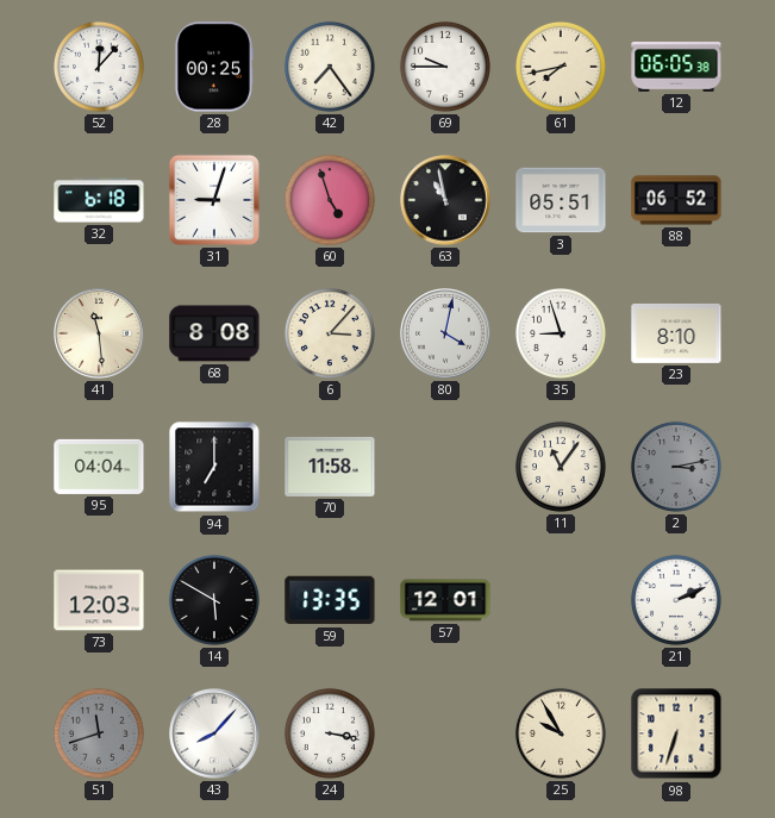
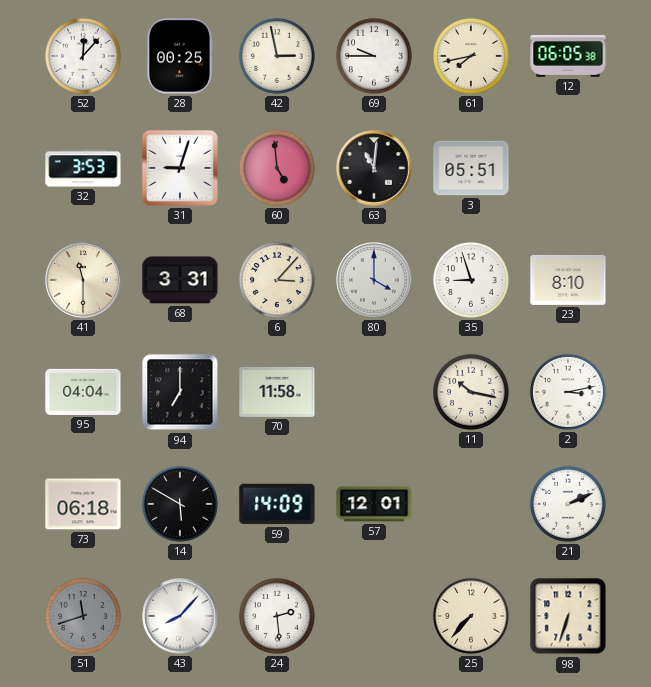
42: 7:24 -> 2:58
32: 6:18 -> 3:53
60: 4:57 -> 4:59
63: 10:58 -> 11:01
88: 06:52 -> none
41: 11:29 -> 11:30
68: 8:08 -> 3:31
80: 4:02 -> 4:00
11: 11:06 -> 10:17
2 dial: grey -> white
73: 12:03 -> 06:18
59: 13:35 -> 14:09
24: 3:17 -> 2:29
25: 9:55 -> 7:37
